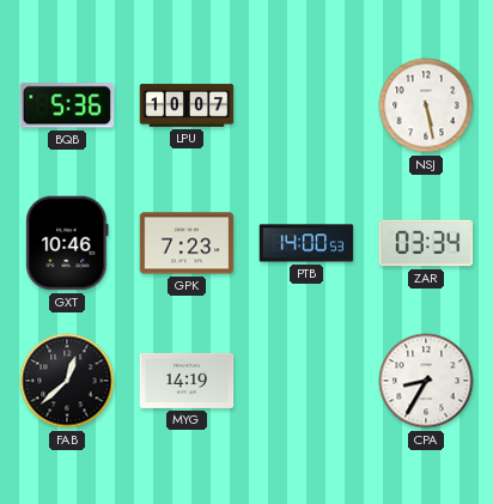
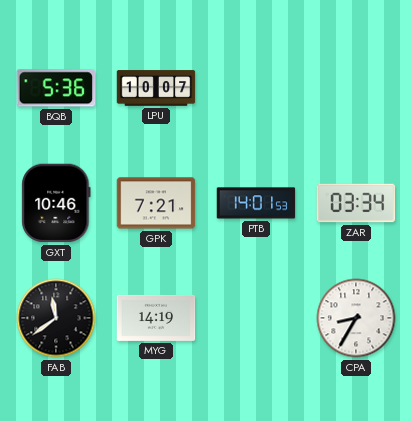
NSJ: 5:28 -> none
GPK: 7:23 -> 7:21
PTB: 14:00 -> 14:01
FAB: 12:38 -> 11:39
